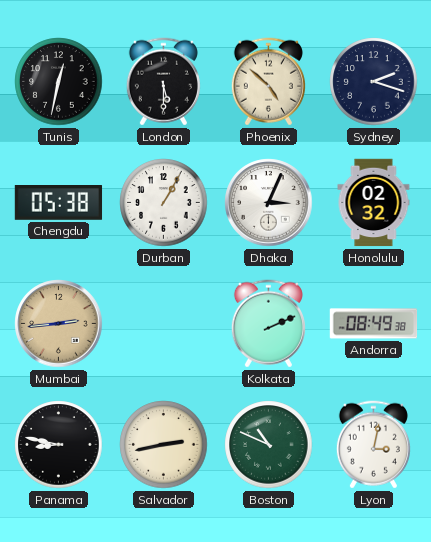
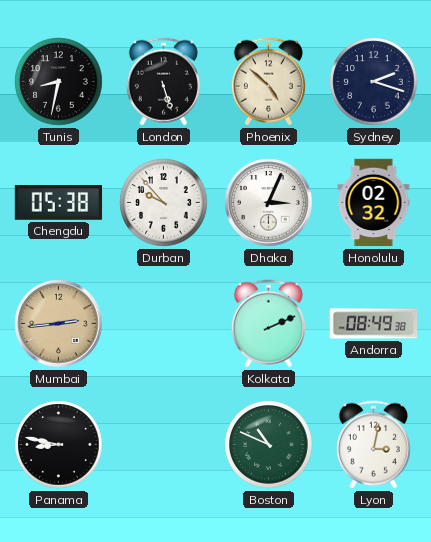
Tunis: 12:32 -> 8:32
London: 5:30 -> 5:27
Durban: 1:05 -> 9:53
Salvador: 2:43 -> none
